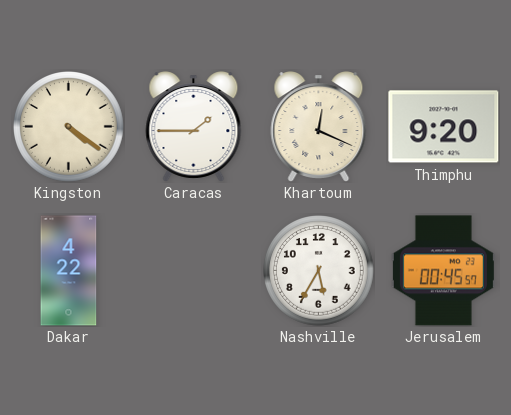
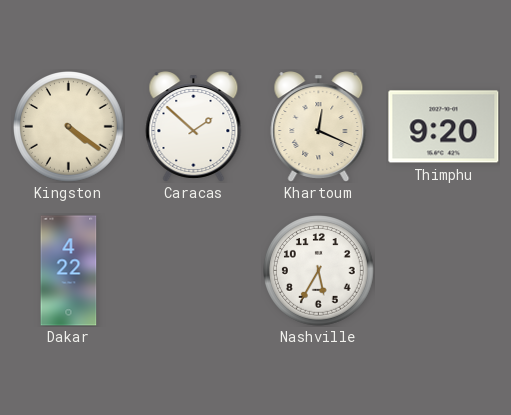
Caracas: 1:45 -> 1:52
Jerusalem: 00:45 -> none
